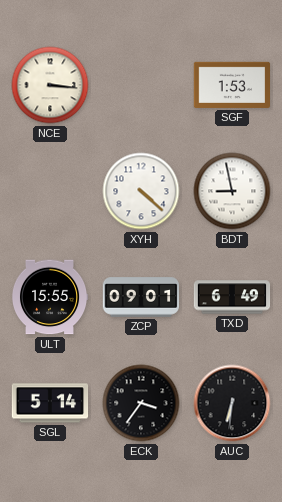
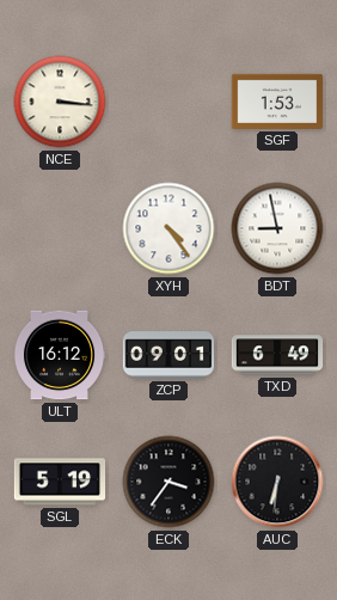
XYH: 4:22 -> 4:24
ULT: 15:55 -> 16:12
SGL: 5:14 -> 5:19
